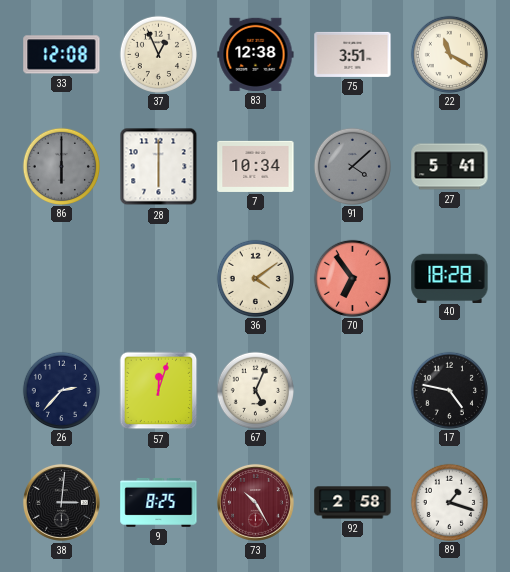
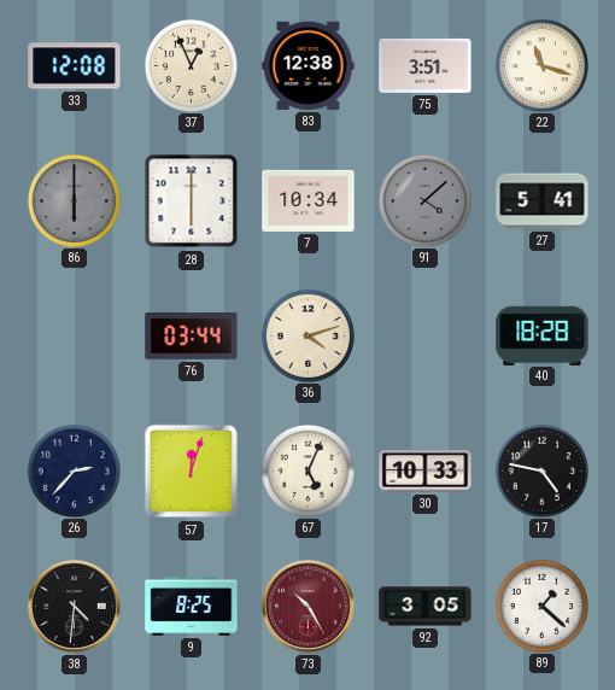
22: 11:20 -> 11:18
76: none -> 03:44
36: 4:09 -> 4:12
70: 6:54 -> none
30: none -> 10:33
38: 3:01 -> 4:31
92: 2:58 -> 3:05
89: 1:18 -> 1:22
